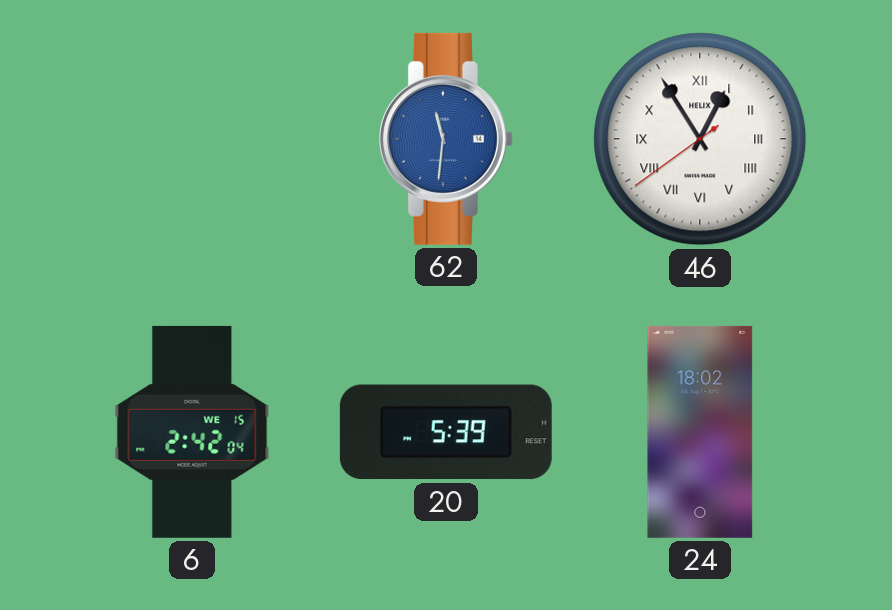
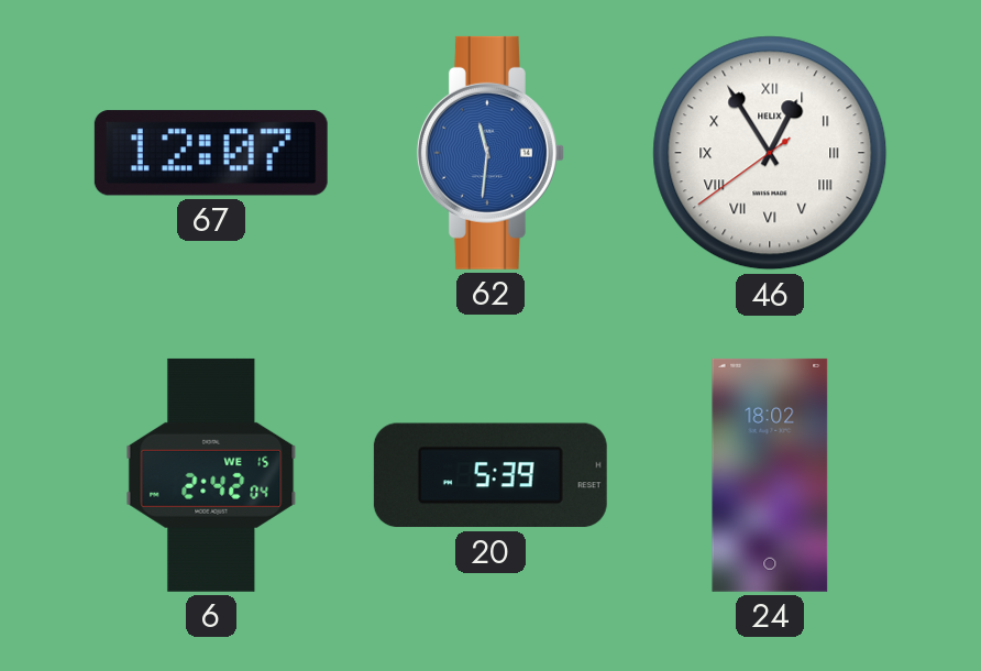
67: none -> 12:07
